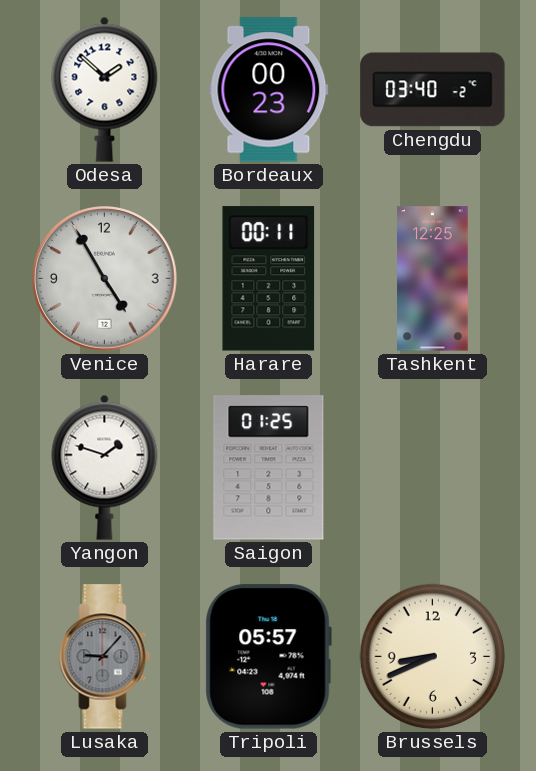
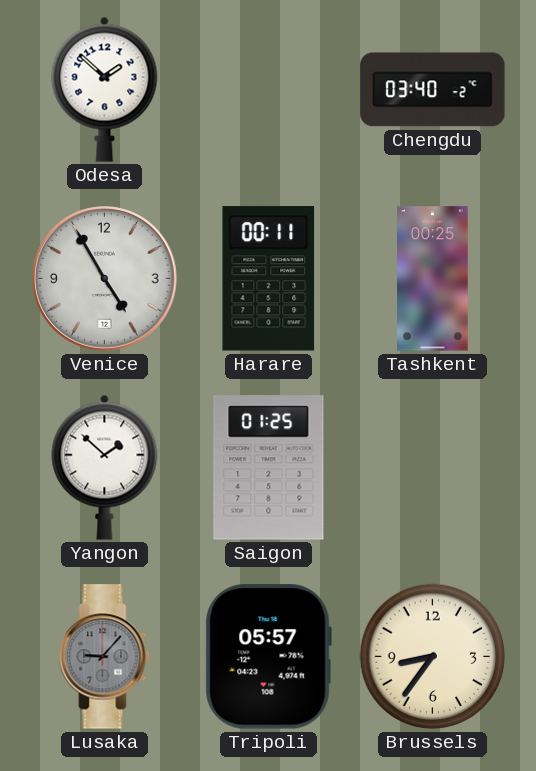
Bordeaux: 00:23 -> none
Tashkent: 12:25 -> 00:25
Yangon: 1:48 -> 1:52
Brussels: 8:41 -> 8:36
